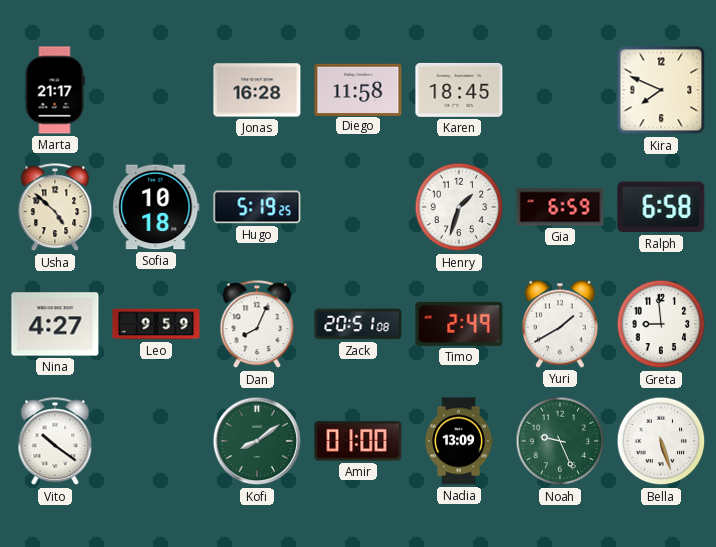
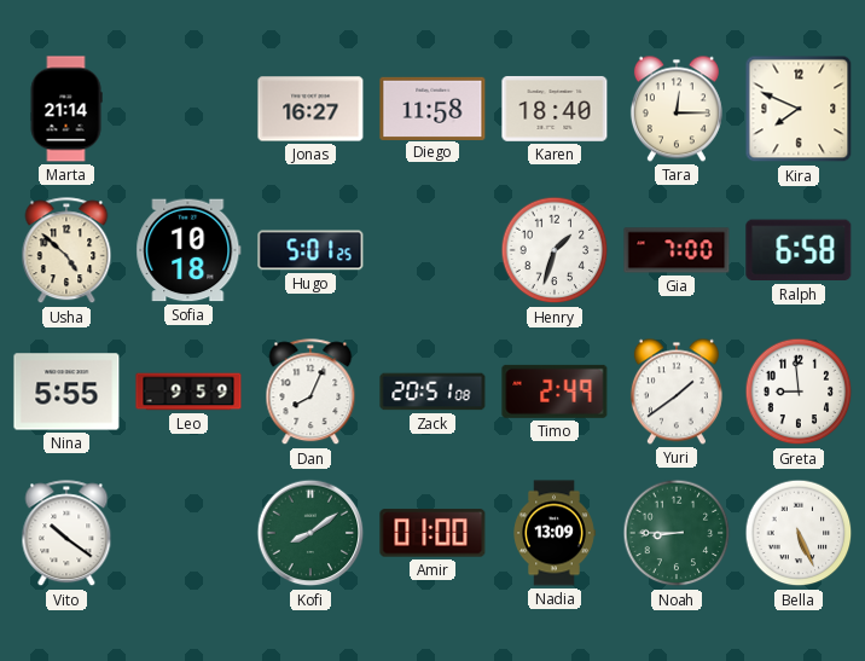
Marta: 21:17 -> 21:14
Jonas: 16:28 -> 16:27
Karen: 18:45 -> 18:40
Tara: none -> 12:15
Hugo: 5:19 -> 5:01
Gia: 6:59 -> 7:00
Nina: 4:27 -> 5:55
Yuri: 1:40 -> 1:39
Noah: 9:26 -> 8:45
Bella: 5:27 -> 5:26
